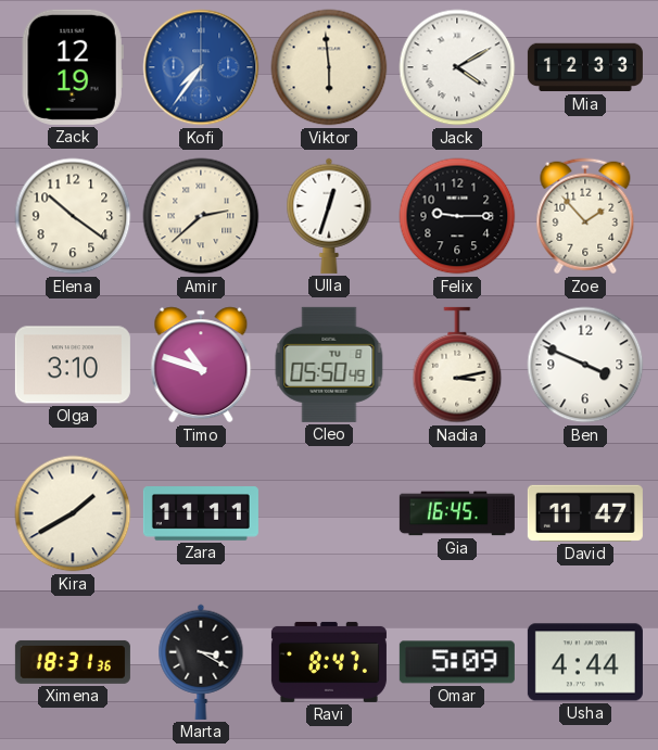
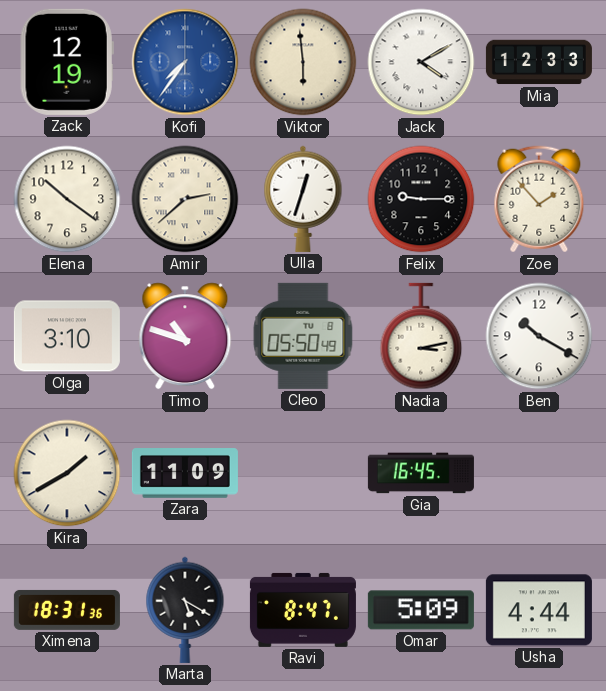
Ben: 3:49 -> 10:20
Zara: 11:11 -> 11:09
David: 11:47 -> none
Marta: 3:20 -> 5:20
